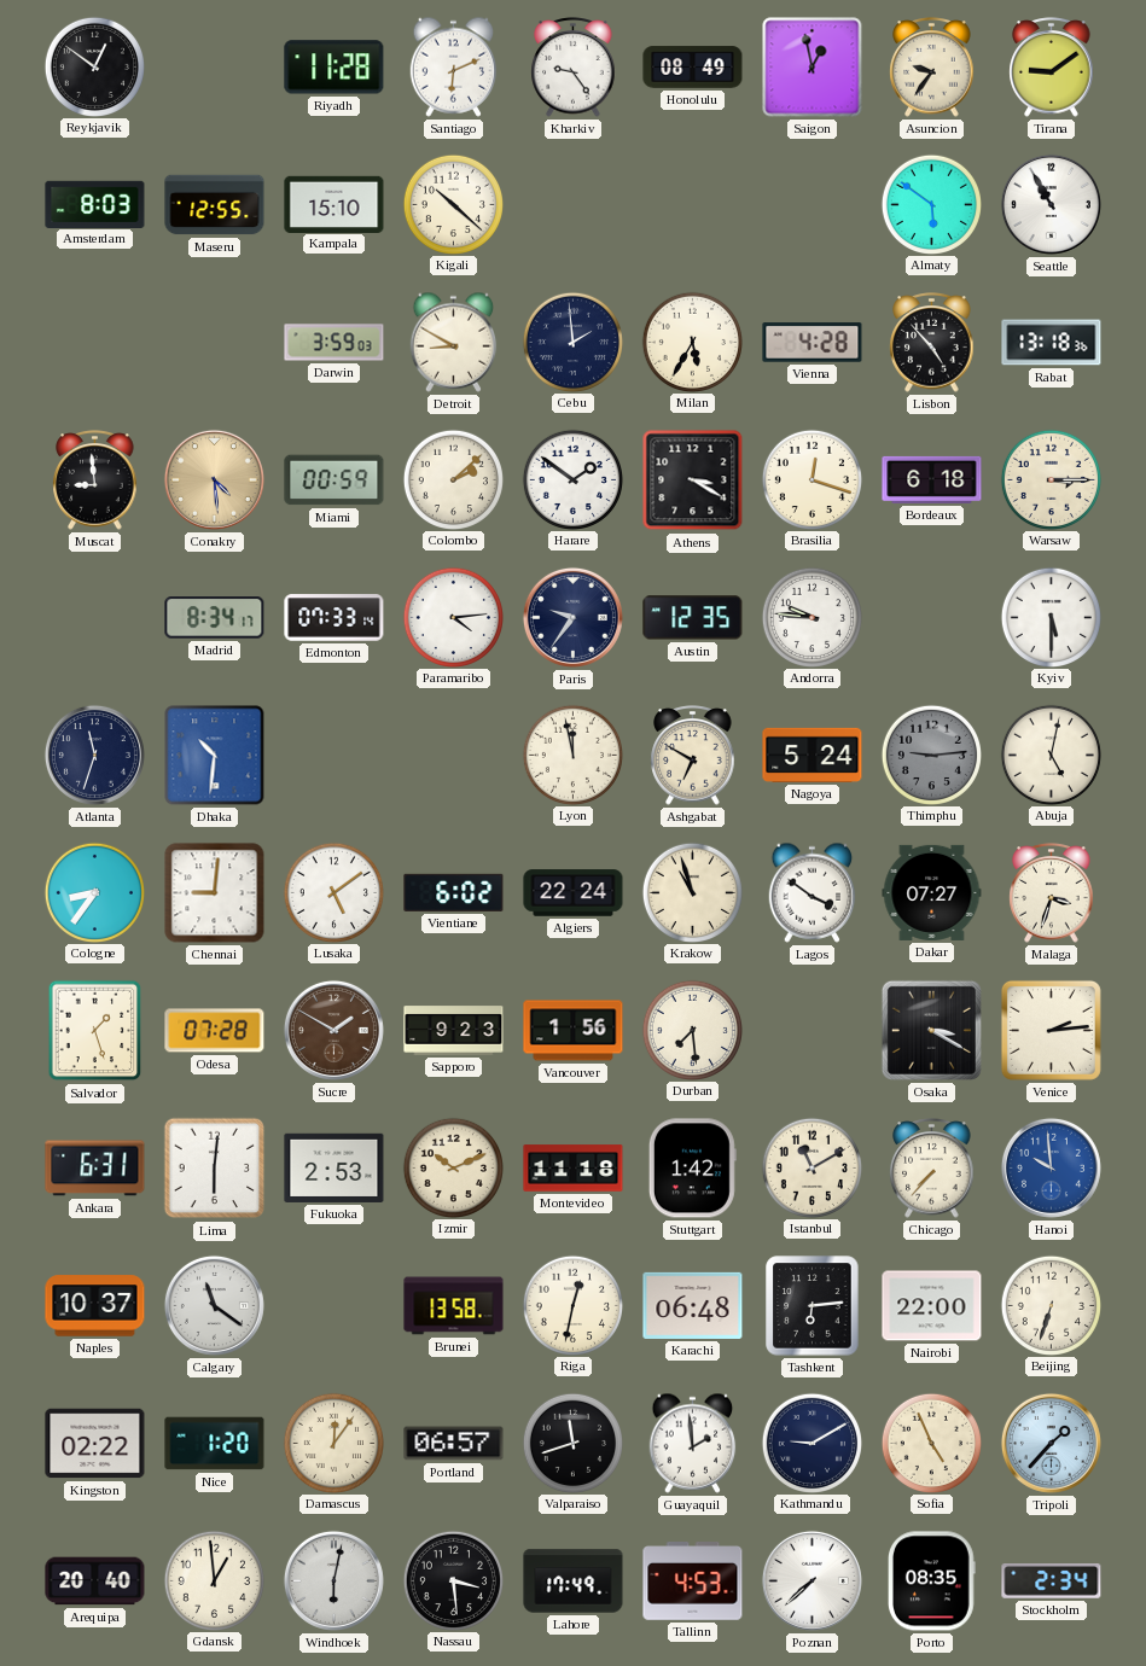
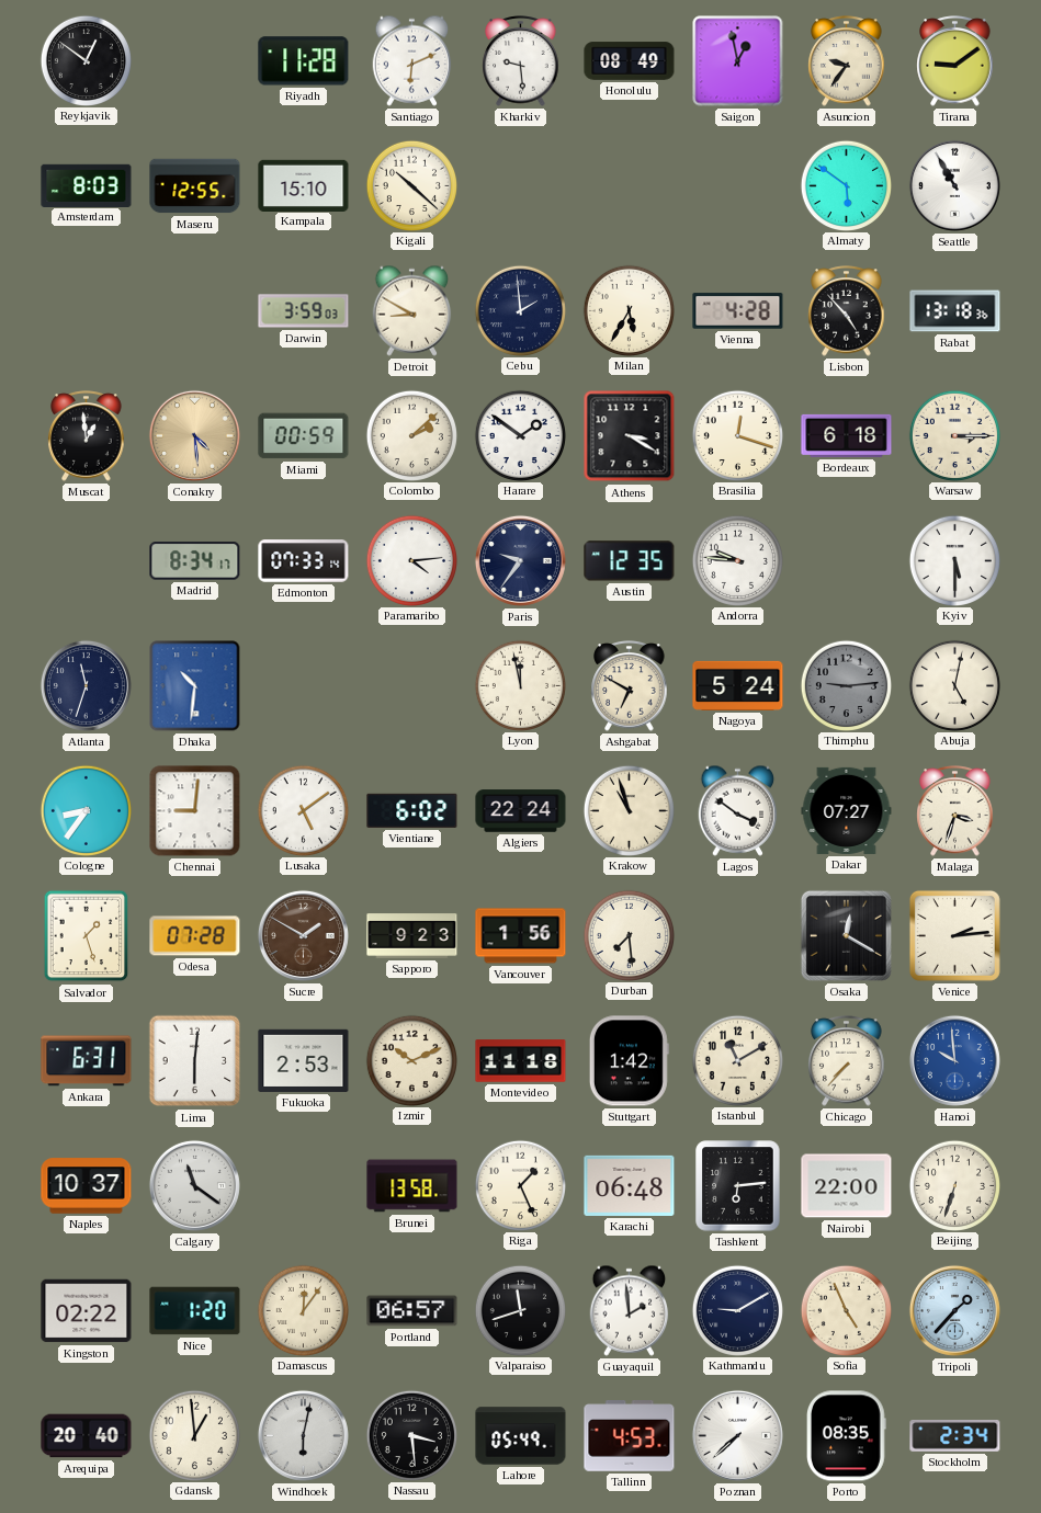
Kharkiv: 9:24 -> 9:29
Muscat: 8:59 -> 12:59
Osaka: 3:20 -> 12:20
Riga: 12:32 -> 1:26
Lahore: 17:49 -> 05:49
